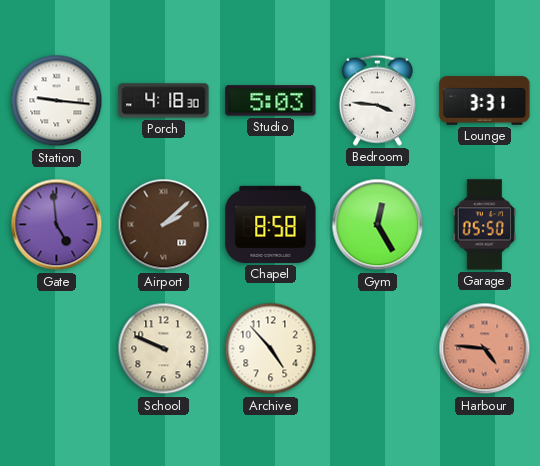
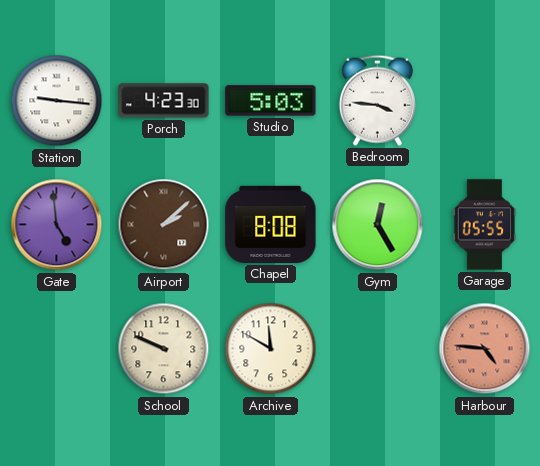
Porch: 4:18 -> 4:23
Lounge: 3:31 -> none
Chapel: 8:58 -> 8:08
Garage: 05:50 -> 05:55
Archive: 4:53 -> 11:50
